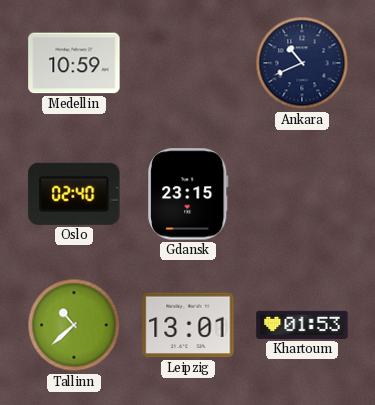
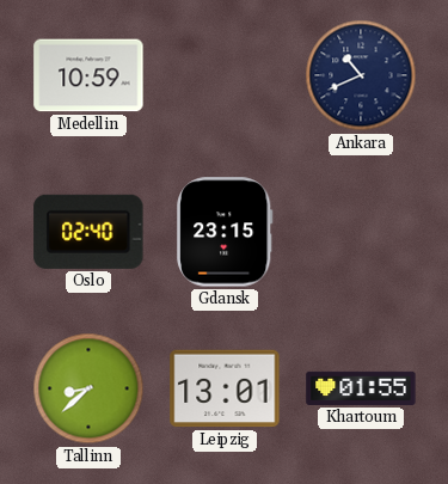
Tallinn: 10:38 -> 8:38
Khartoum: 01:53 -> 01:55
